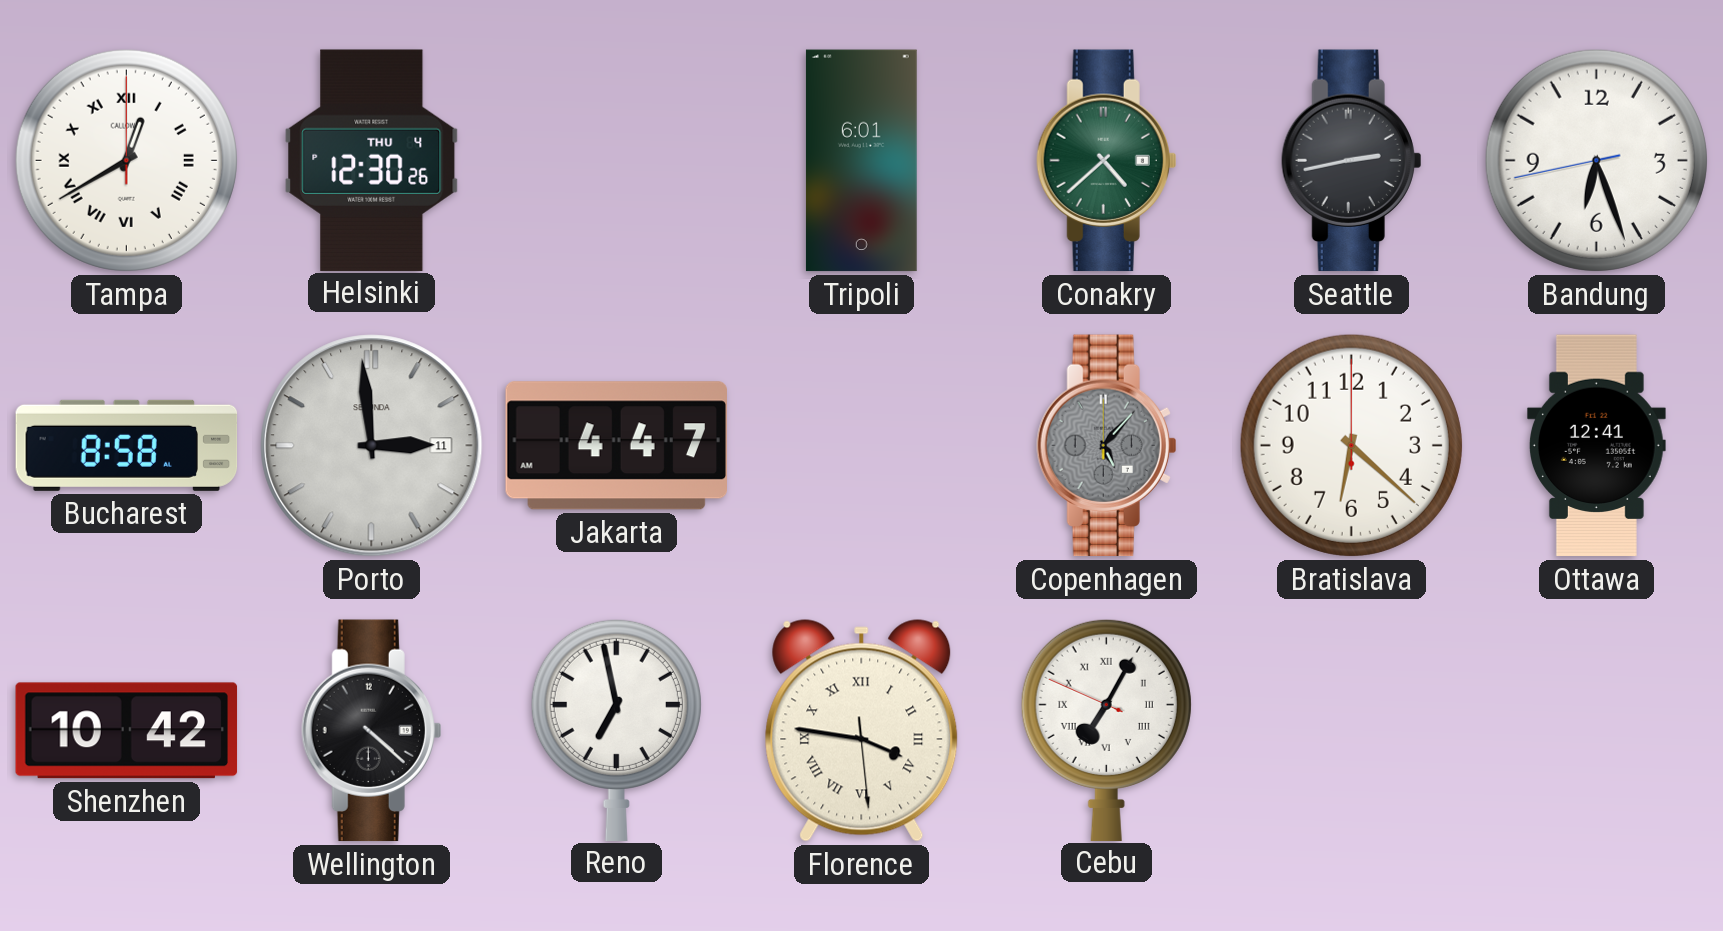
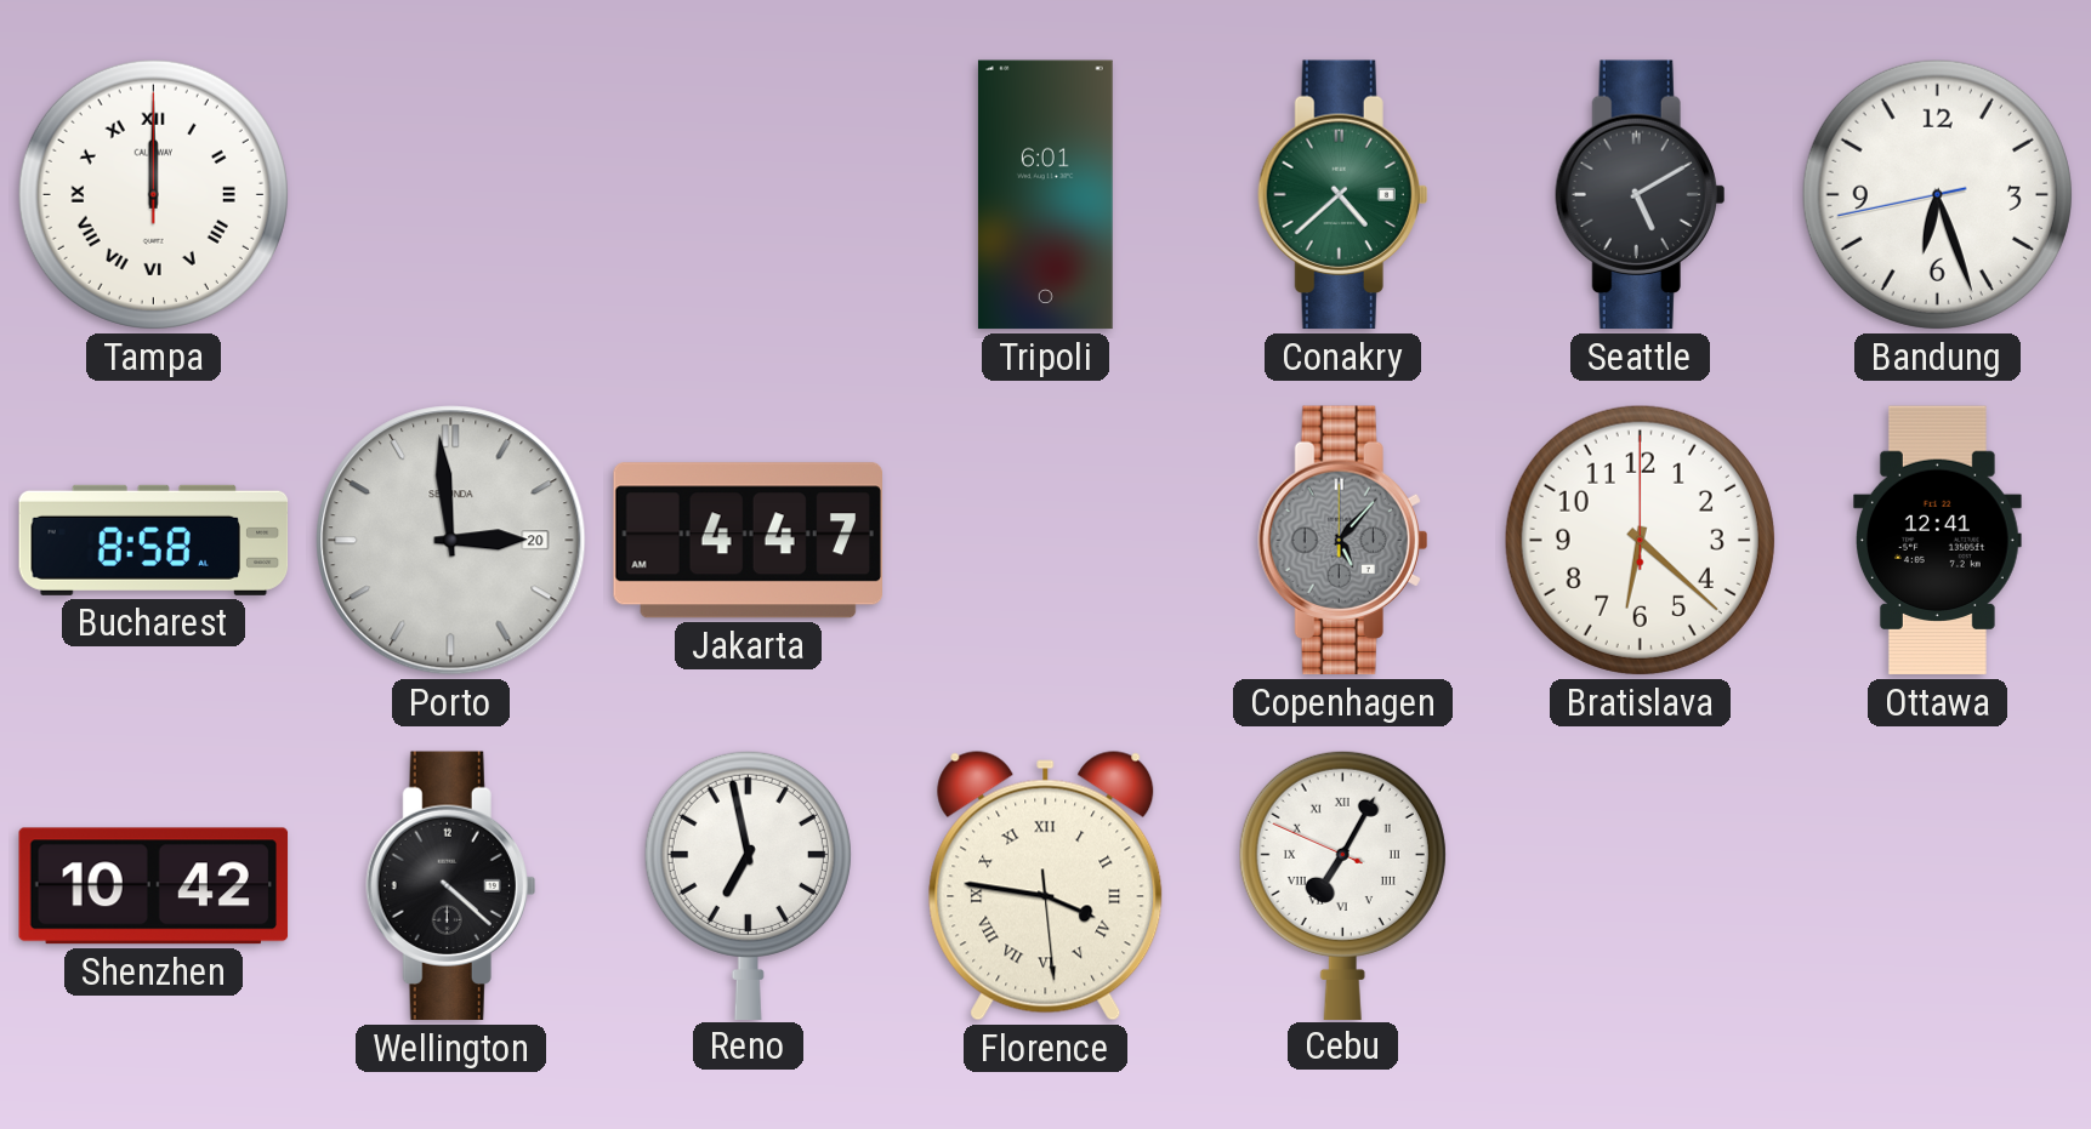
Tampa: 12:40 -> 12:00
Helsinki: 12:30 -> none
Seattle: 2:43 -> 5:10
Porto date: 11 -> 20
